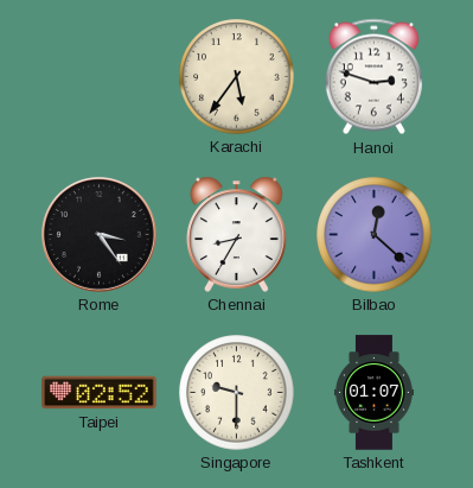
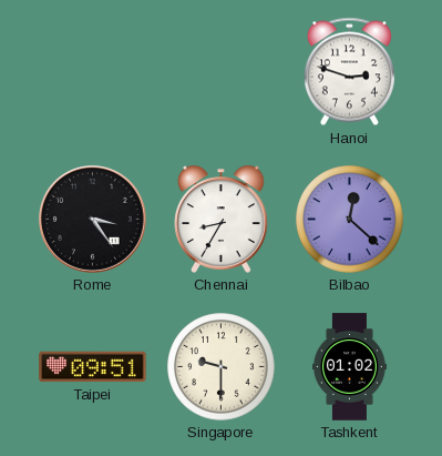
Karachi: 5:36 -> none
Taipei: 02:52 -> 09:51
Tashkent: 01:07 -> 01:02
